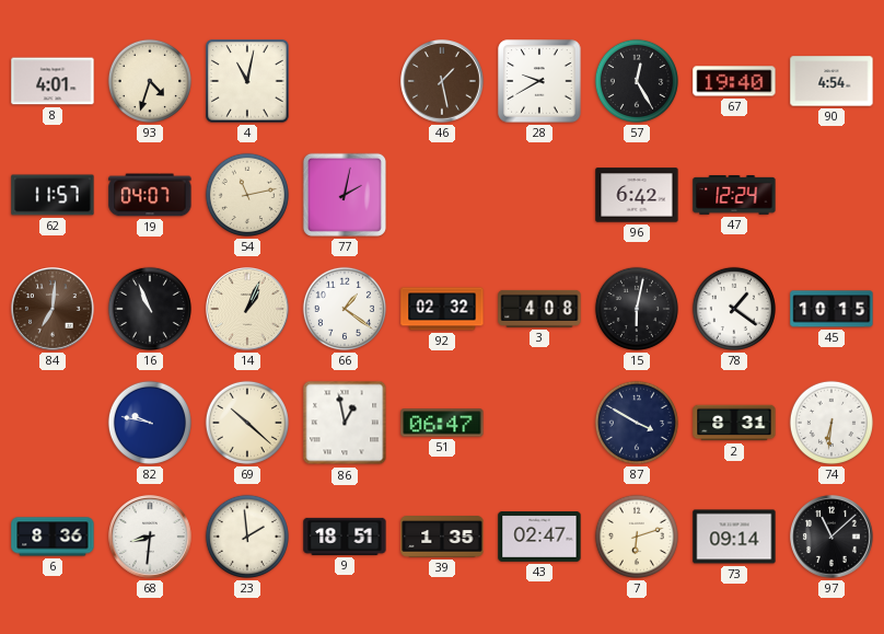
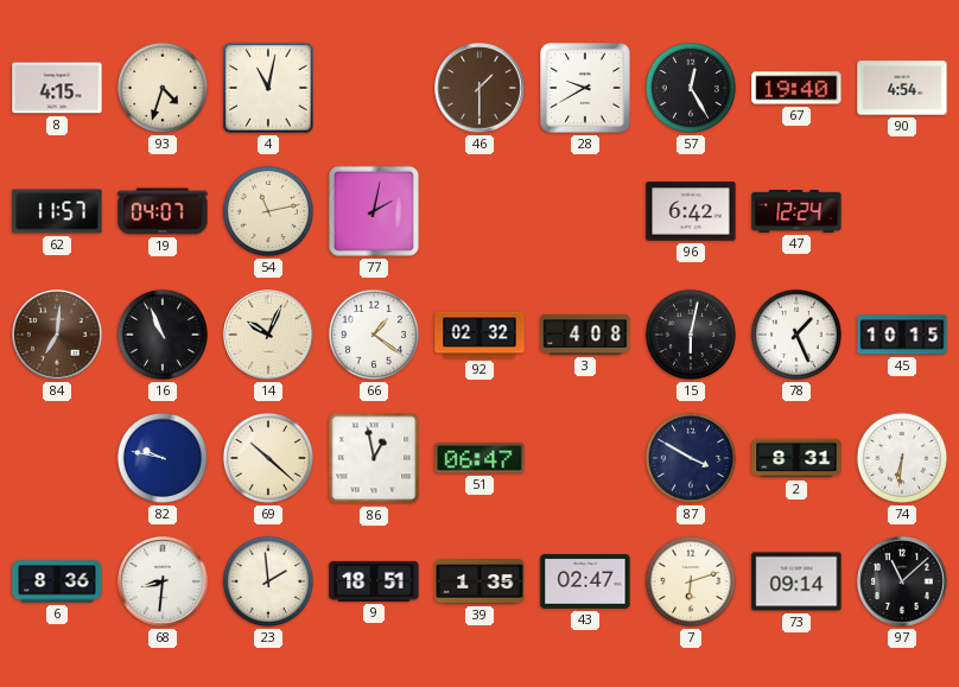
8: 4:01 -> 4:15
46: 1:28 -> 1:30
14: 1:04 -> 10:04
78: 1:21 -> 1:26
